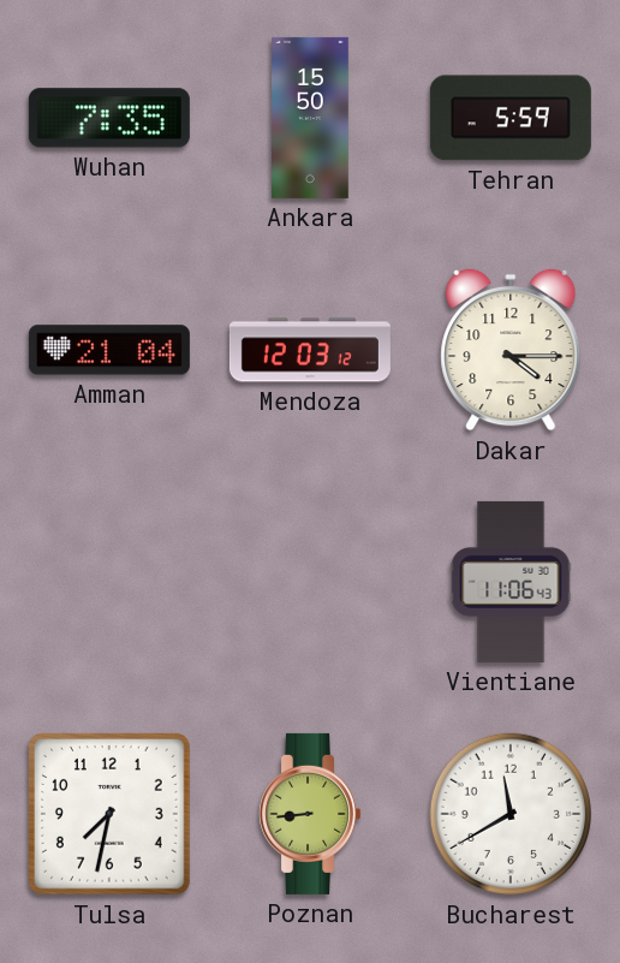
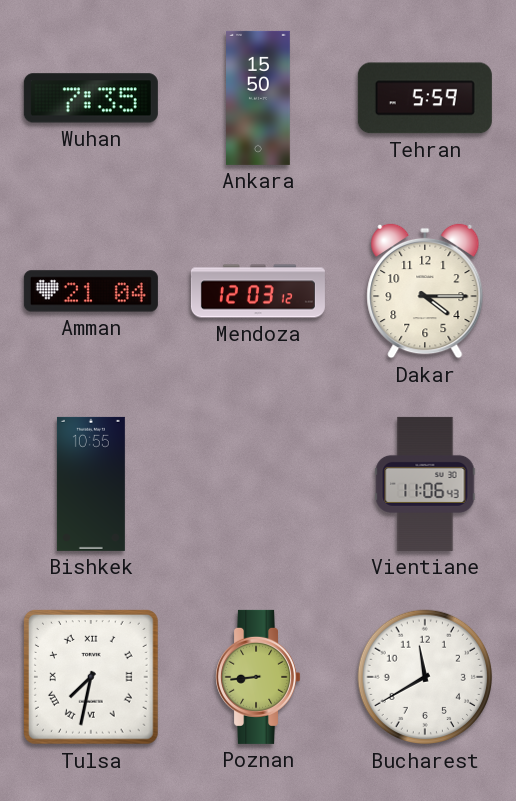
Bishkek: none -> 10:55
Tulsa numerals: Arabic -> Roman
